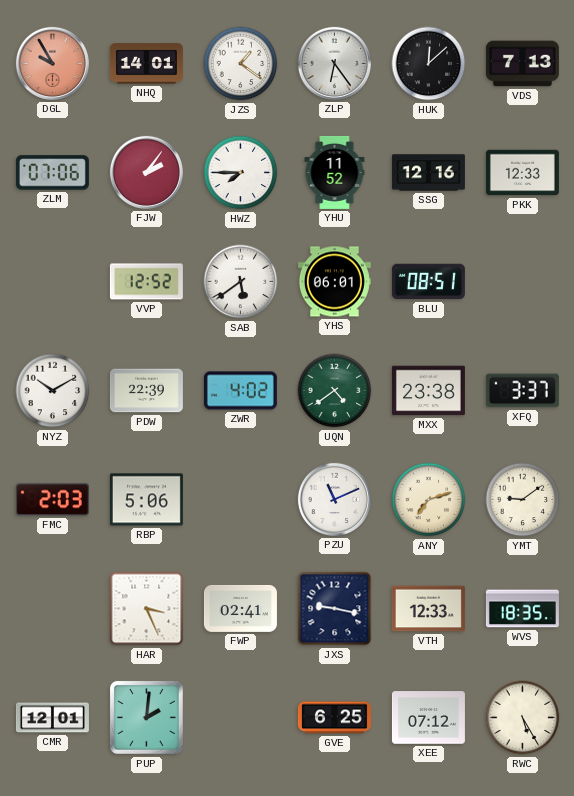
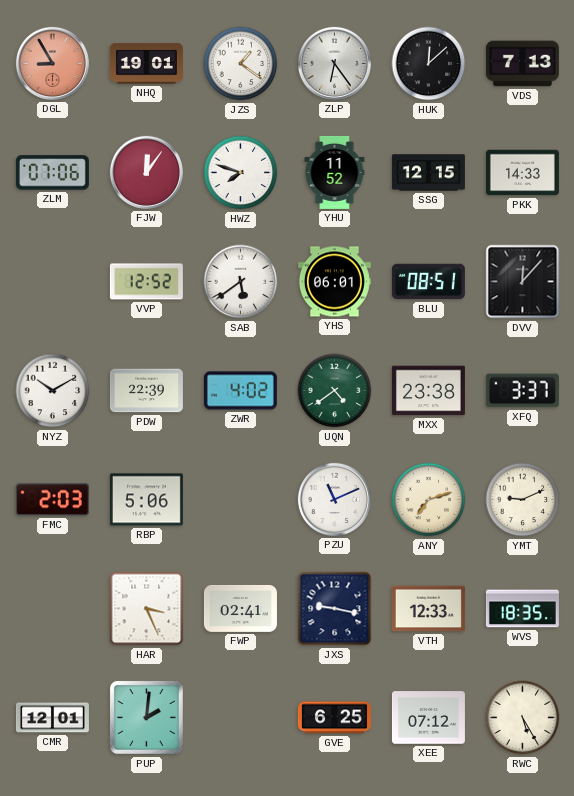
DGL: 9:55 -> 8:55
NHQ: 14:01 -> 19:01
FJW: 2:06 -> 12:06
HWZ: 7:45 -> 7:48
SSG: 12:16 -> 12:15
PKK: 12:33 -> 14:33
DVV: none -> 12:07
YMT: 9:09 -> 9:11
